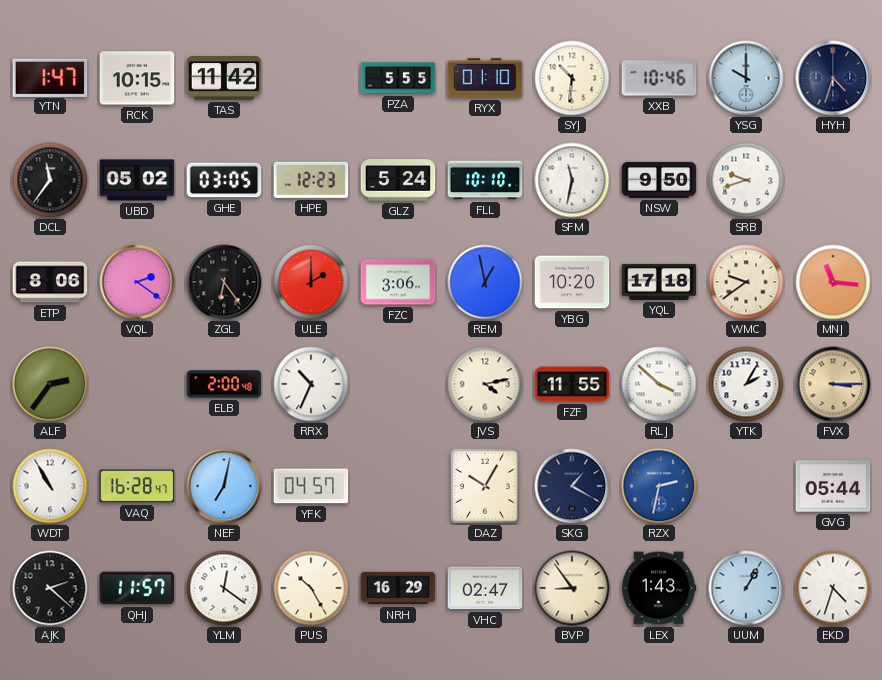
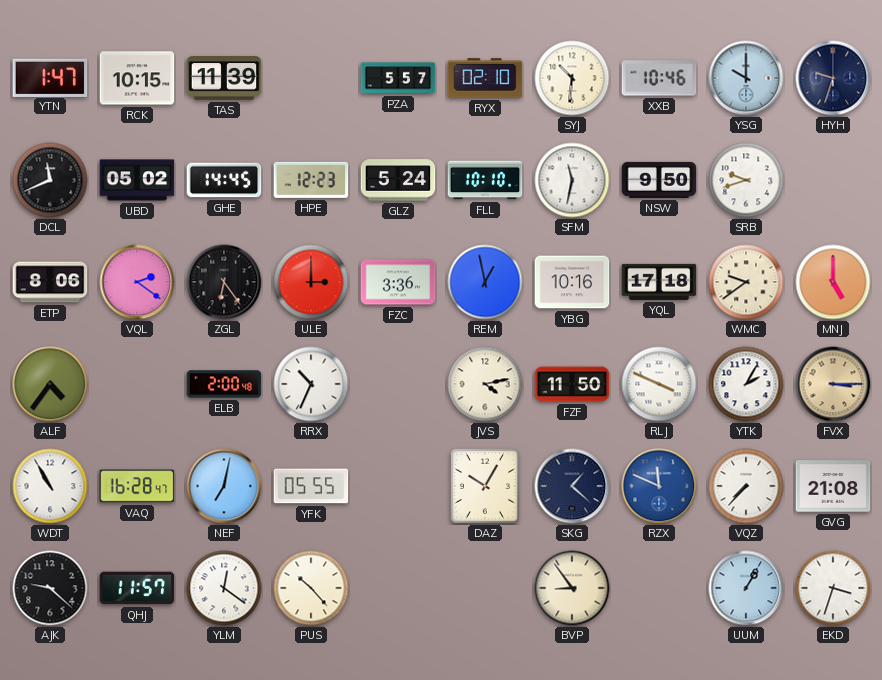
TAS: 11:42 -> 11:39
PZA: 5:55 -> 5:57
RYX: 01:10 -> 02:10
HYH: 4:33 -> 9:33
DCL: 11:36 -> 11:41
GHE: 03:05 -> 14:45
ULE: 2:00 -> 3:00
FZC: 3:06 -> 3:36
YBG: 10:20 -> 10:16
MNJ: 11:16 -> 5:00
ALF: 2:36 -> 4:36
FZF: 11:55 -> 11:50
RLJ: 3:52 -> 3:49
YFK: 04:57 -> 05:55
SKG: 1:20 -> 1:22
RZX: 2:32 -> 11:49
VQZ: none -> 7:37
GVG: 05:44 -> 21:08
AJK: 2:22 -> 9:22
PUS: 10:25 -> 10:23
NRH: 16:29 -> none
VHC: 02:47 -> none
LEX: 1:43 -> none
EKD: 4:33 -> 3:33
